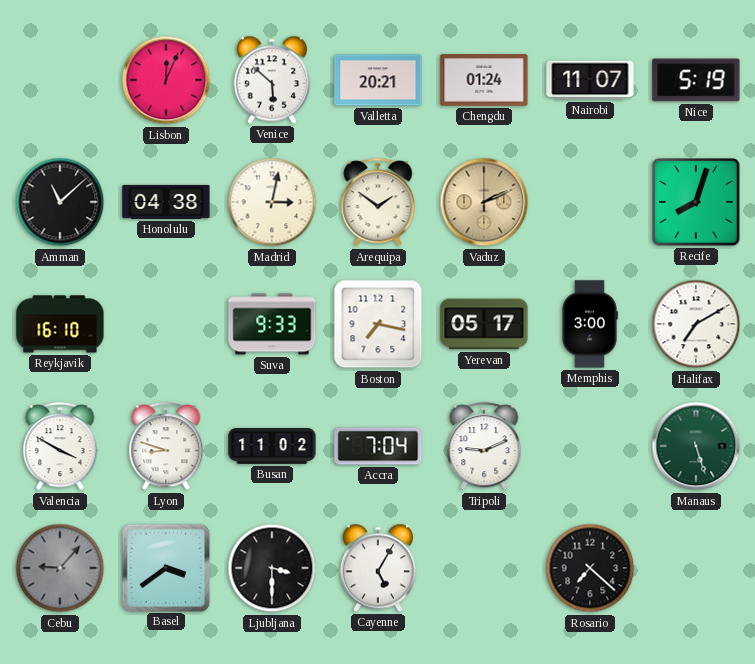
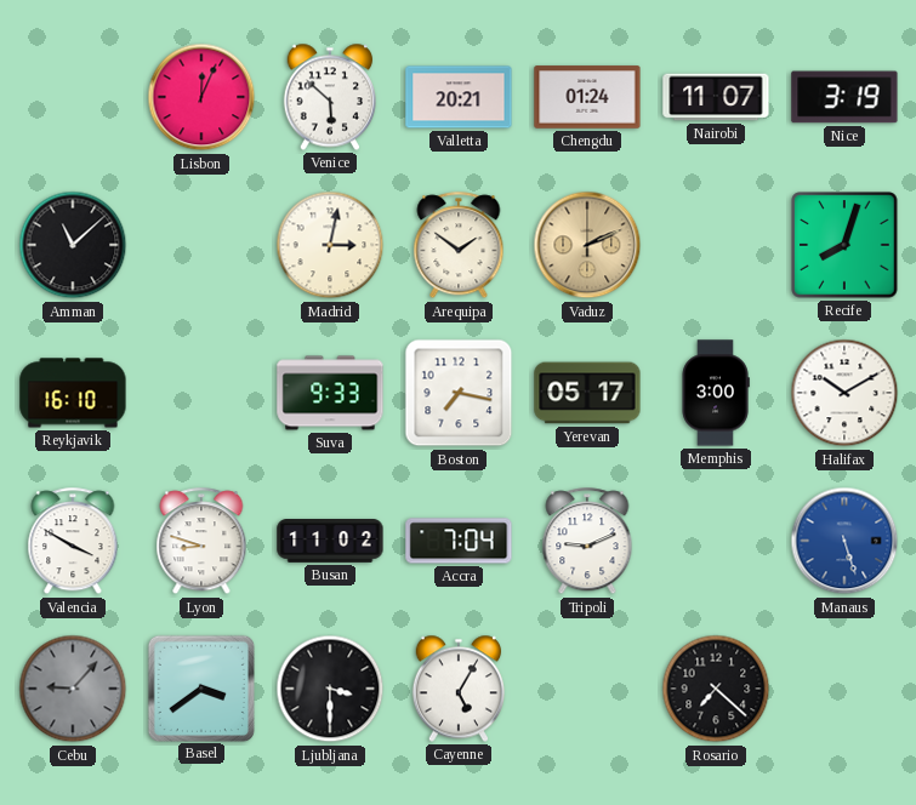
Nice: 5:19 -> 3:19
Honolulu: 04:38 -> none
Halifax: 7:10 -> 10:10
Manaus dial: green -> blue
